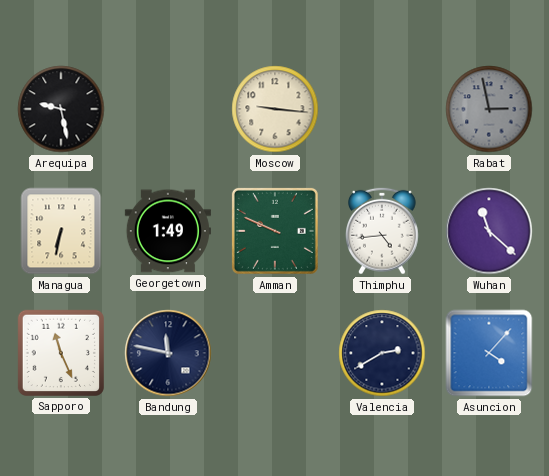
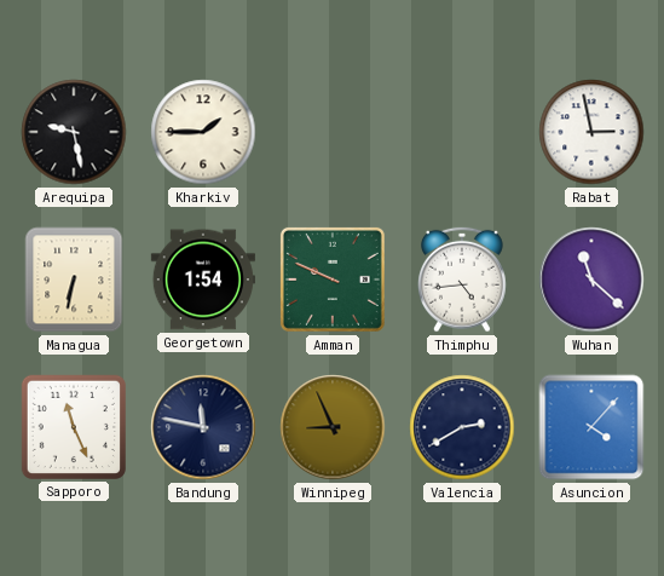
Kharkiv: none -> 1:45
Moscow: 9:16 -> none
Rabat dial: grey -> white
Georgetown: 1:49 -> 1:54
Winnipeg: none -> 8:56
